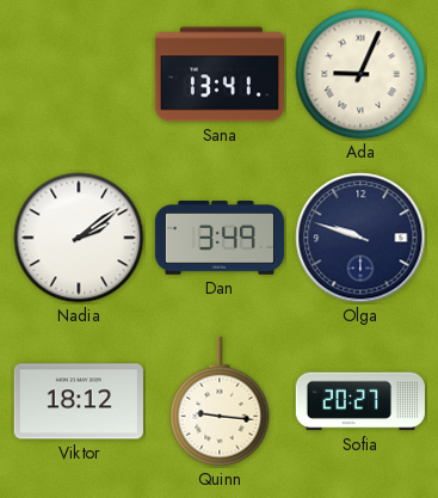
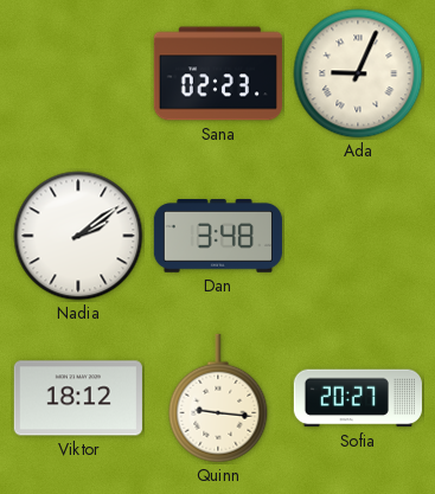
Sana: 13:41 -> 02:23
Dan: 3:49 -> 3:48
Olga: 9:48 -> none
